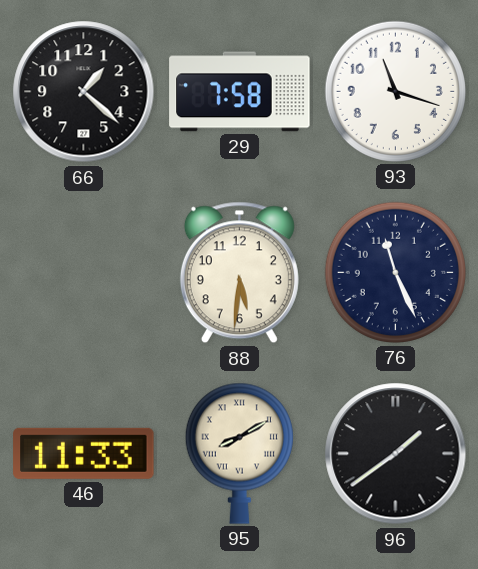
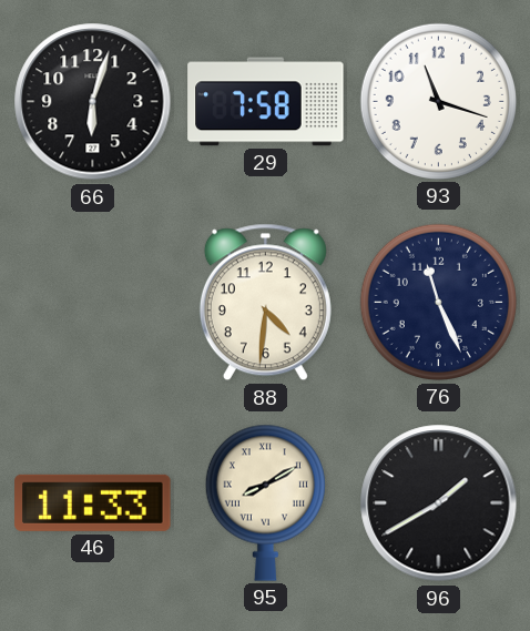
66: 1:22 -> 6:03
88: 5:31 -> 4:31
96: 1:39 -> 1:40
